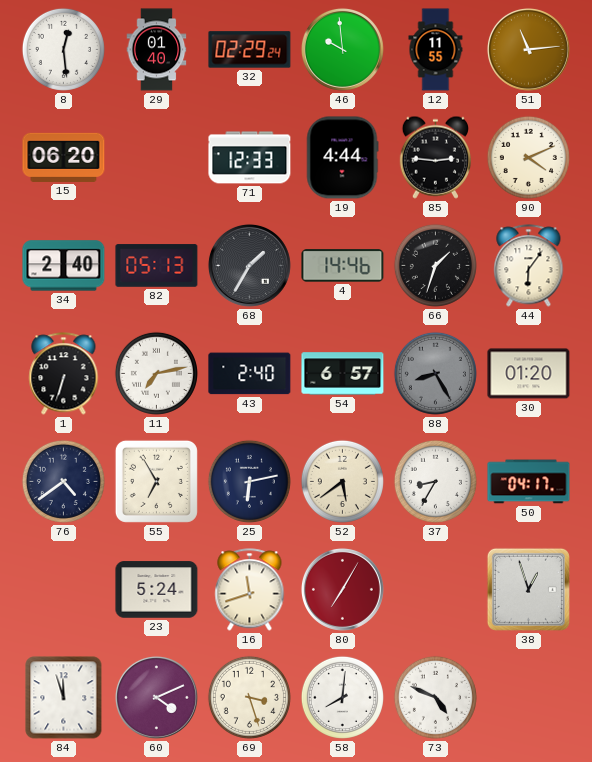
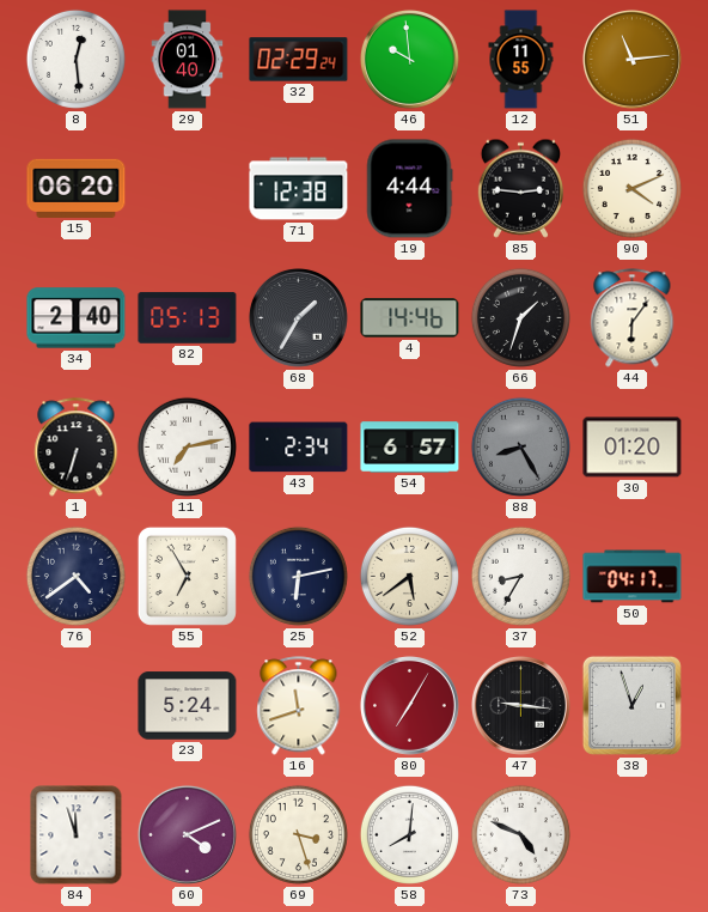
71: 12:33 -> 12:38
43: 2:40 -> 2:34
47: none -> 9:16
